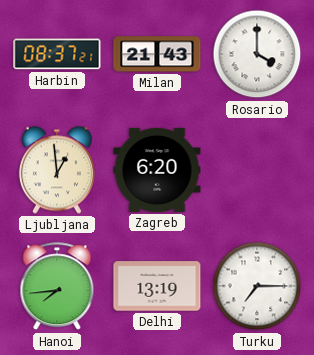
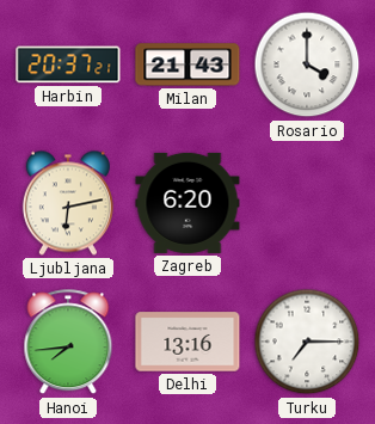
Harbin: 08:37 -> 20:37
Ljubljana: 12:59 -> 6:13
Delhi: 13:19 -> 13:16
